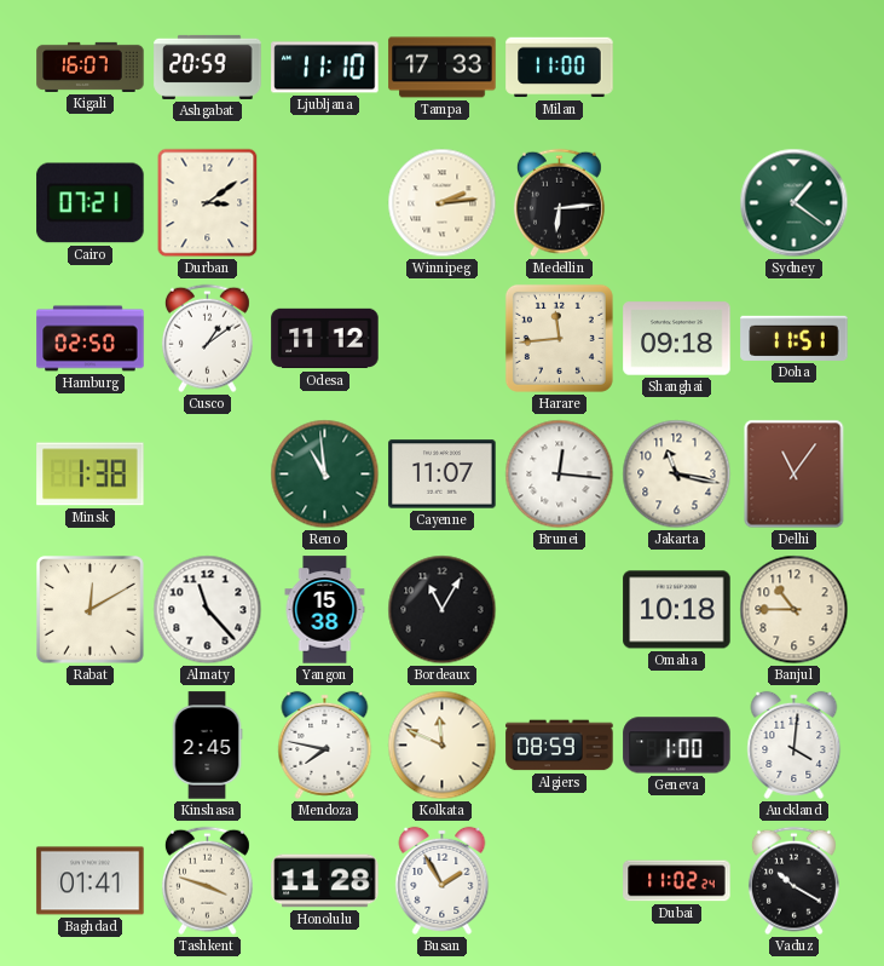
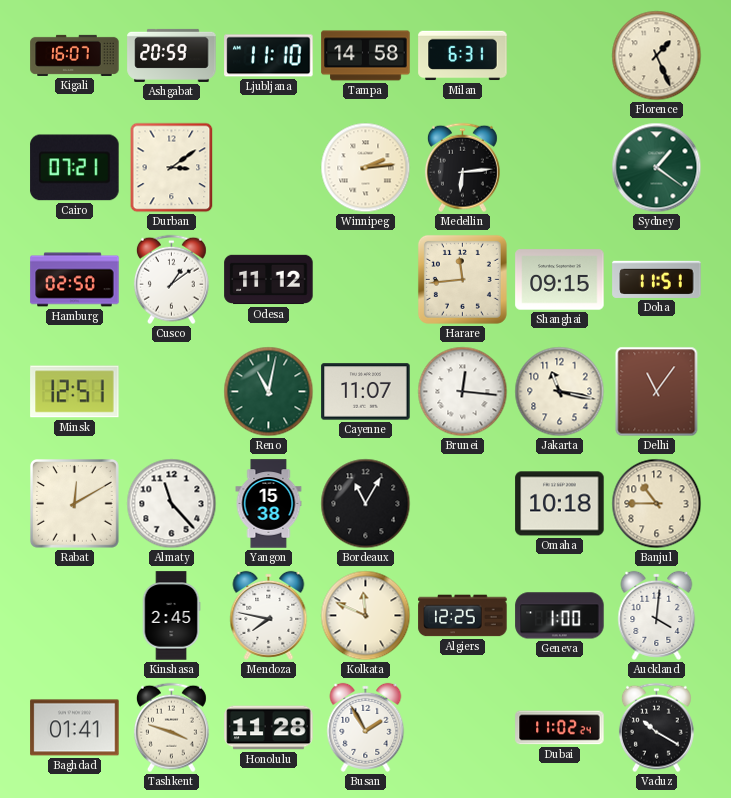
Tampa: 17:33 -> 14:58
Milan: 11:00 -> 6:31
Florence: none -> 1:26
Shanghai: 09:18 -> 09:15
Minsk: 1:38 -> 12:51
Reno: 10:59 -> 11:02
Algiers: 08:59 -> 12:25
